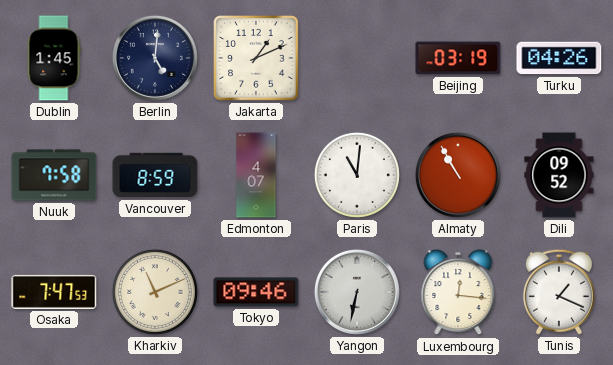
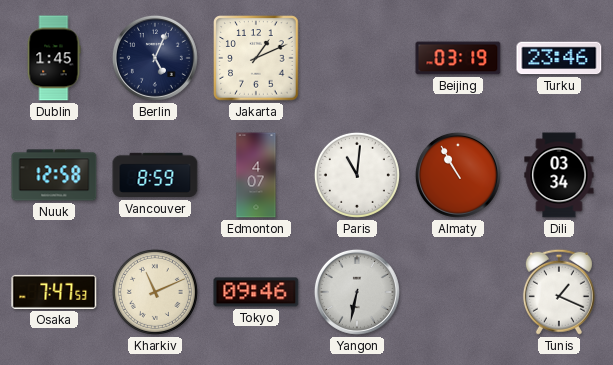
Berlin: 5:01 -> 5:04
Turku: 04:26 -> 23:46
Nuuk: 7:58 -> 12:58
Dili: 09:52 -> 03:34
Luxembourg: 12:16 -> none
